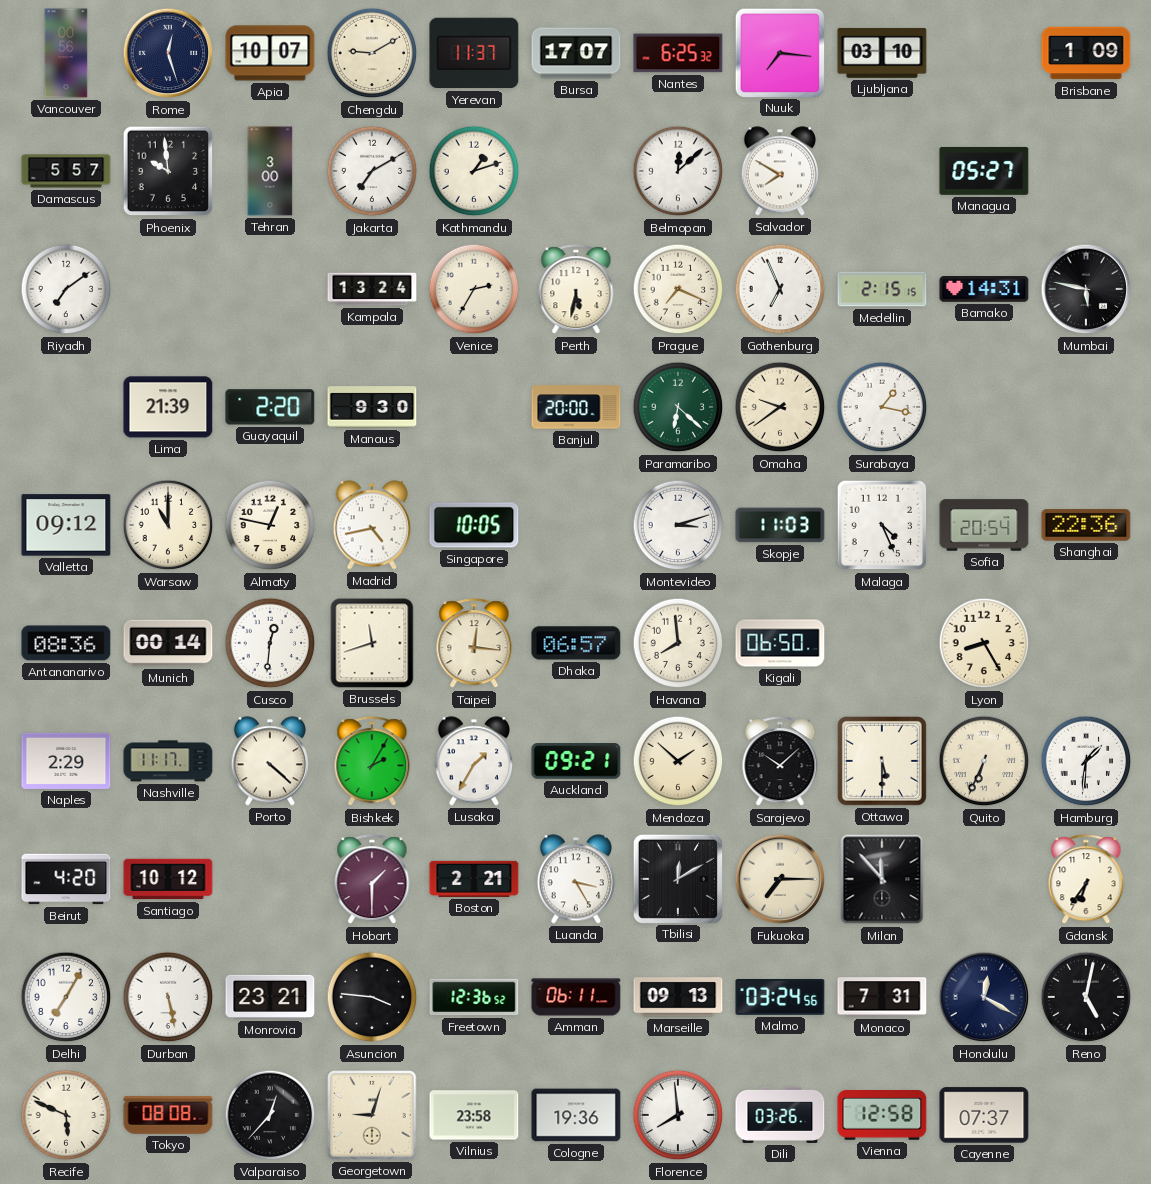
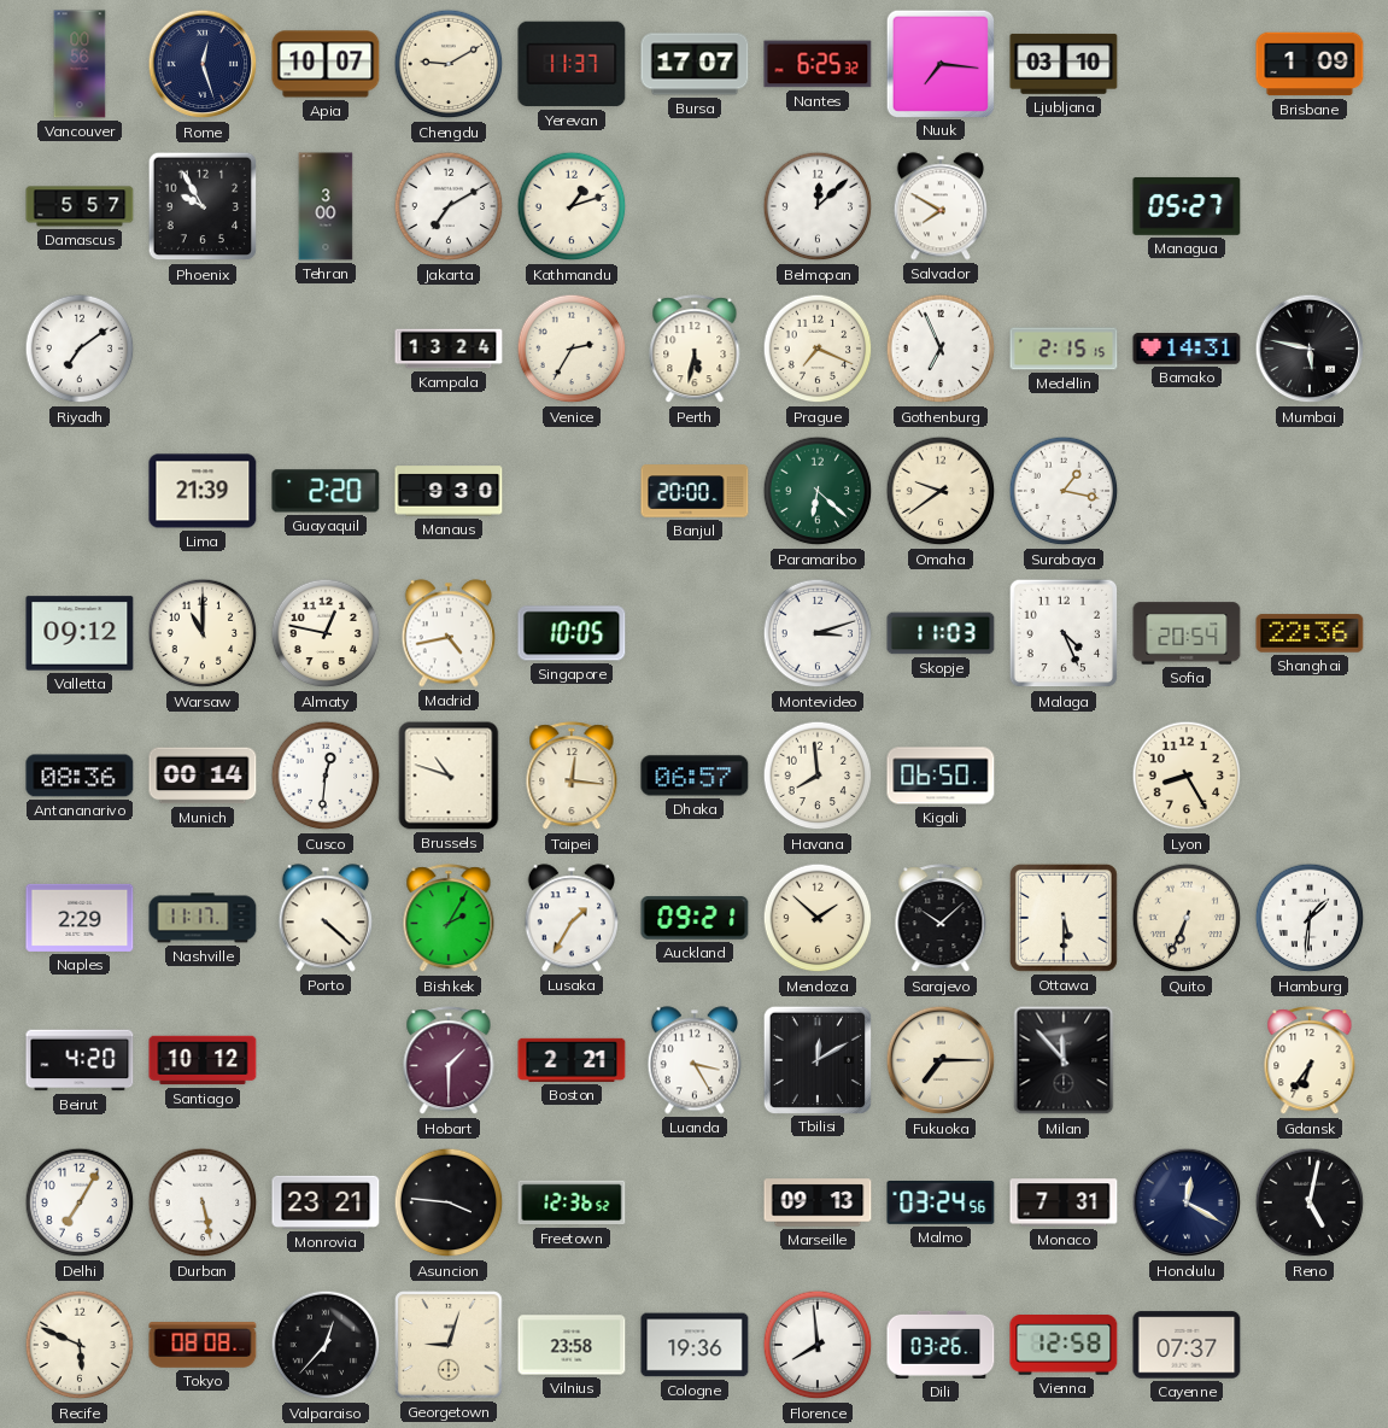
Phoenix: 9:59 -> 9:55
Brussels: 11:42 -> 10:48
Amman: 06:11 -> none
